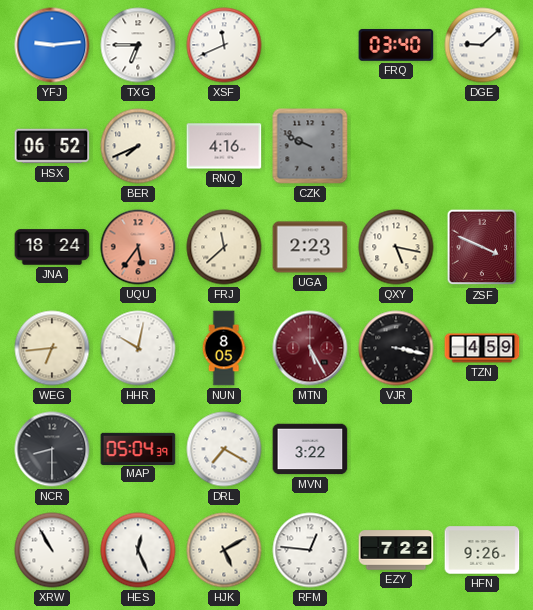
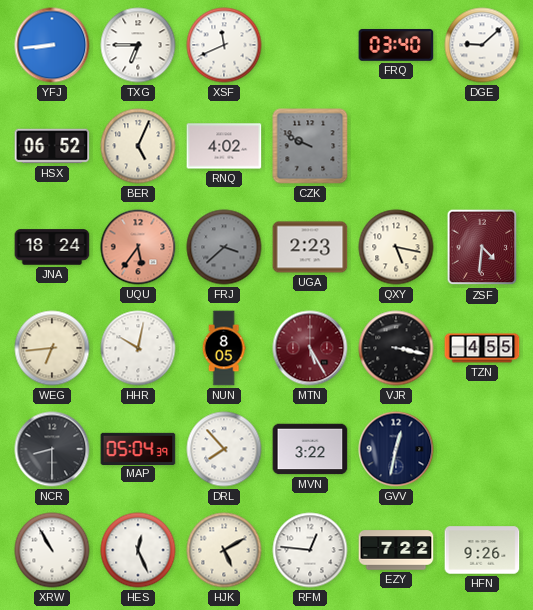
YFJ: 9:14 -> 8:44
BER: 7:41 -> 5:04
RNQ: 4:16 -> 4:02
FRJ: 11:38 -> 3:38
FRJ dial: cream -> grey
ZSF: 3:49 -> 4:31
TZN: 4:59 -> 4:55
DRL: 7:20 -> 7:53
GVV: none -> 12:32
